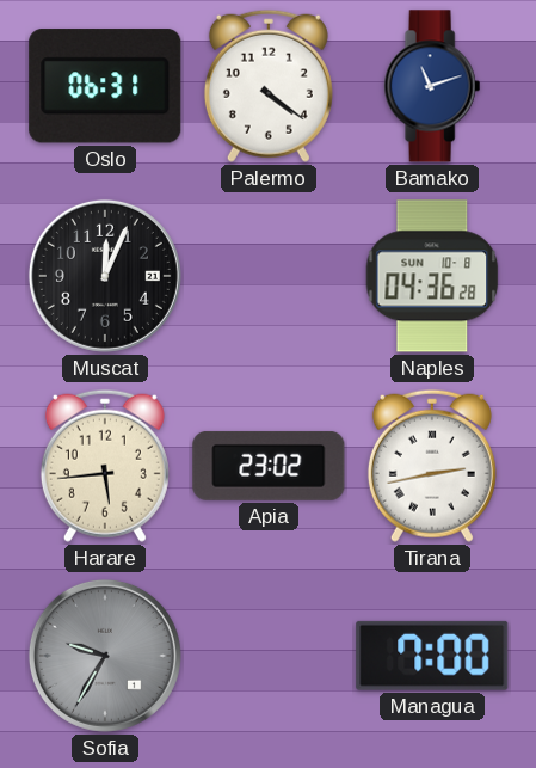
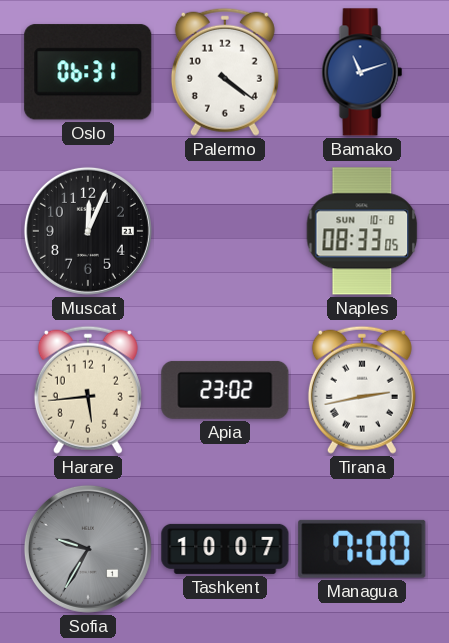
Naples: 04:36 -> 08:33
Tashkent: none -> 10:07
